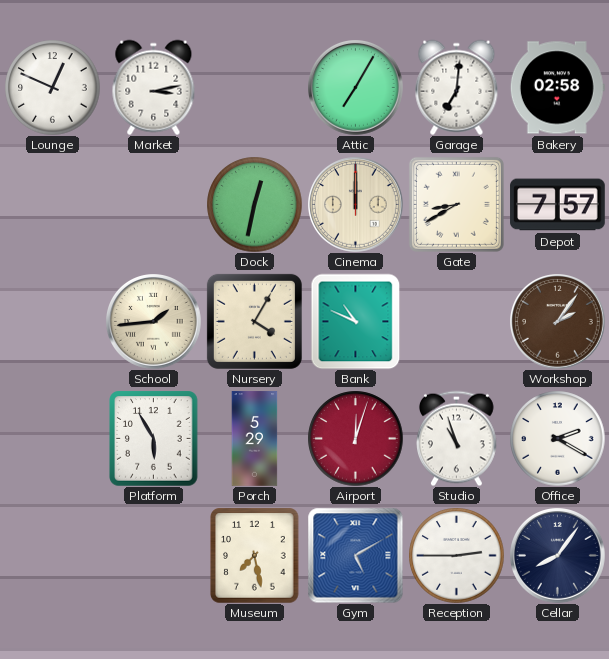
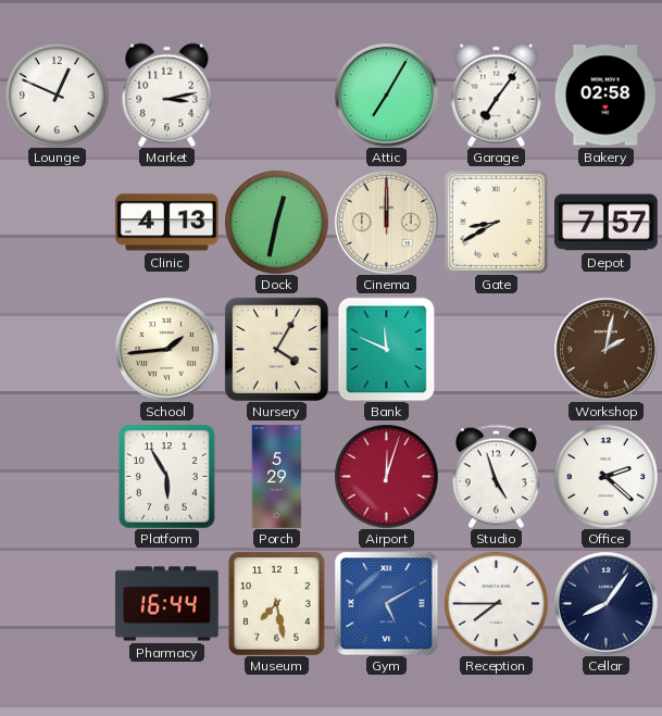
Garage: 7:01 -> 7:06
Clinic: none -> 4:13
Bank: 10:49 -> 11:49
Workshop: 2:06 -> 2:02
Studio: 10:57 -> 4:57
Office: 2:20 -> 2:22
Pharmacy: none -> 16:44
Reception: 2:45 -> 7:45
